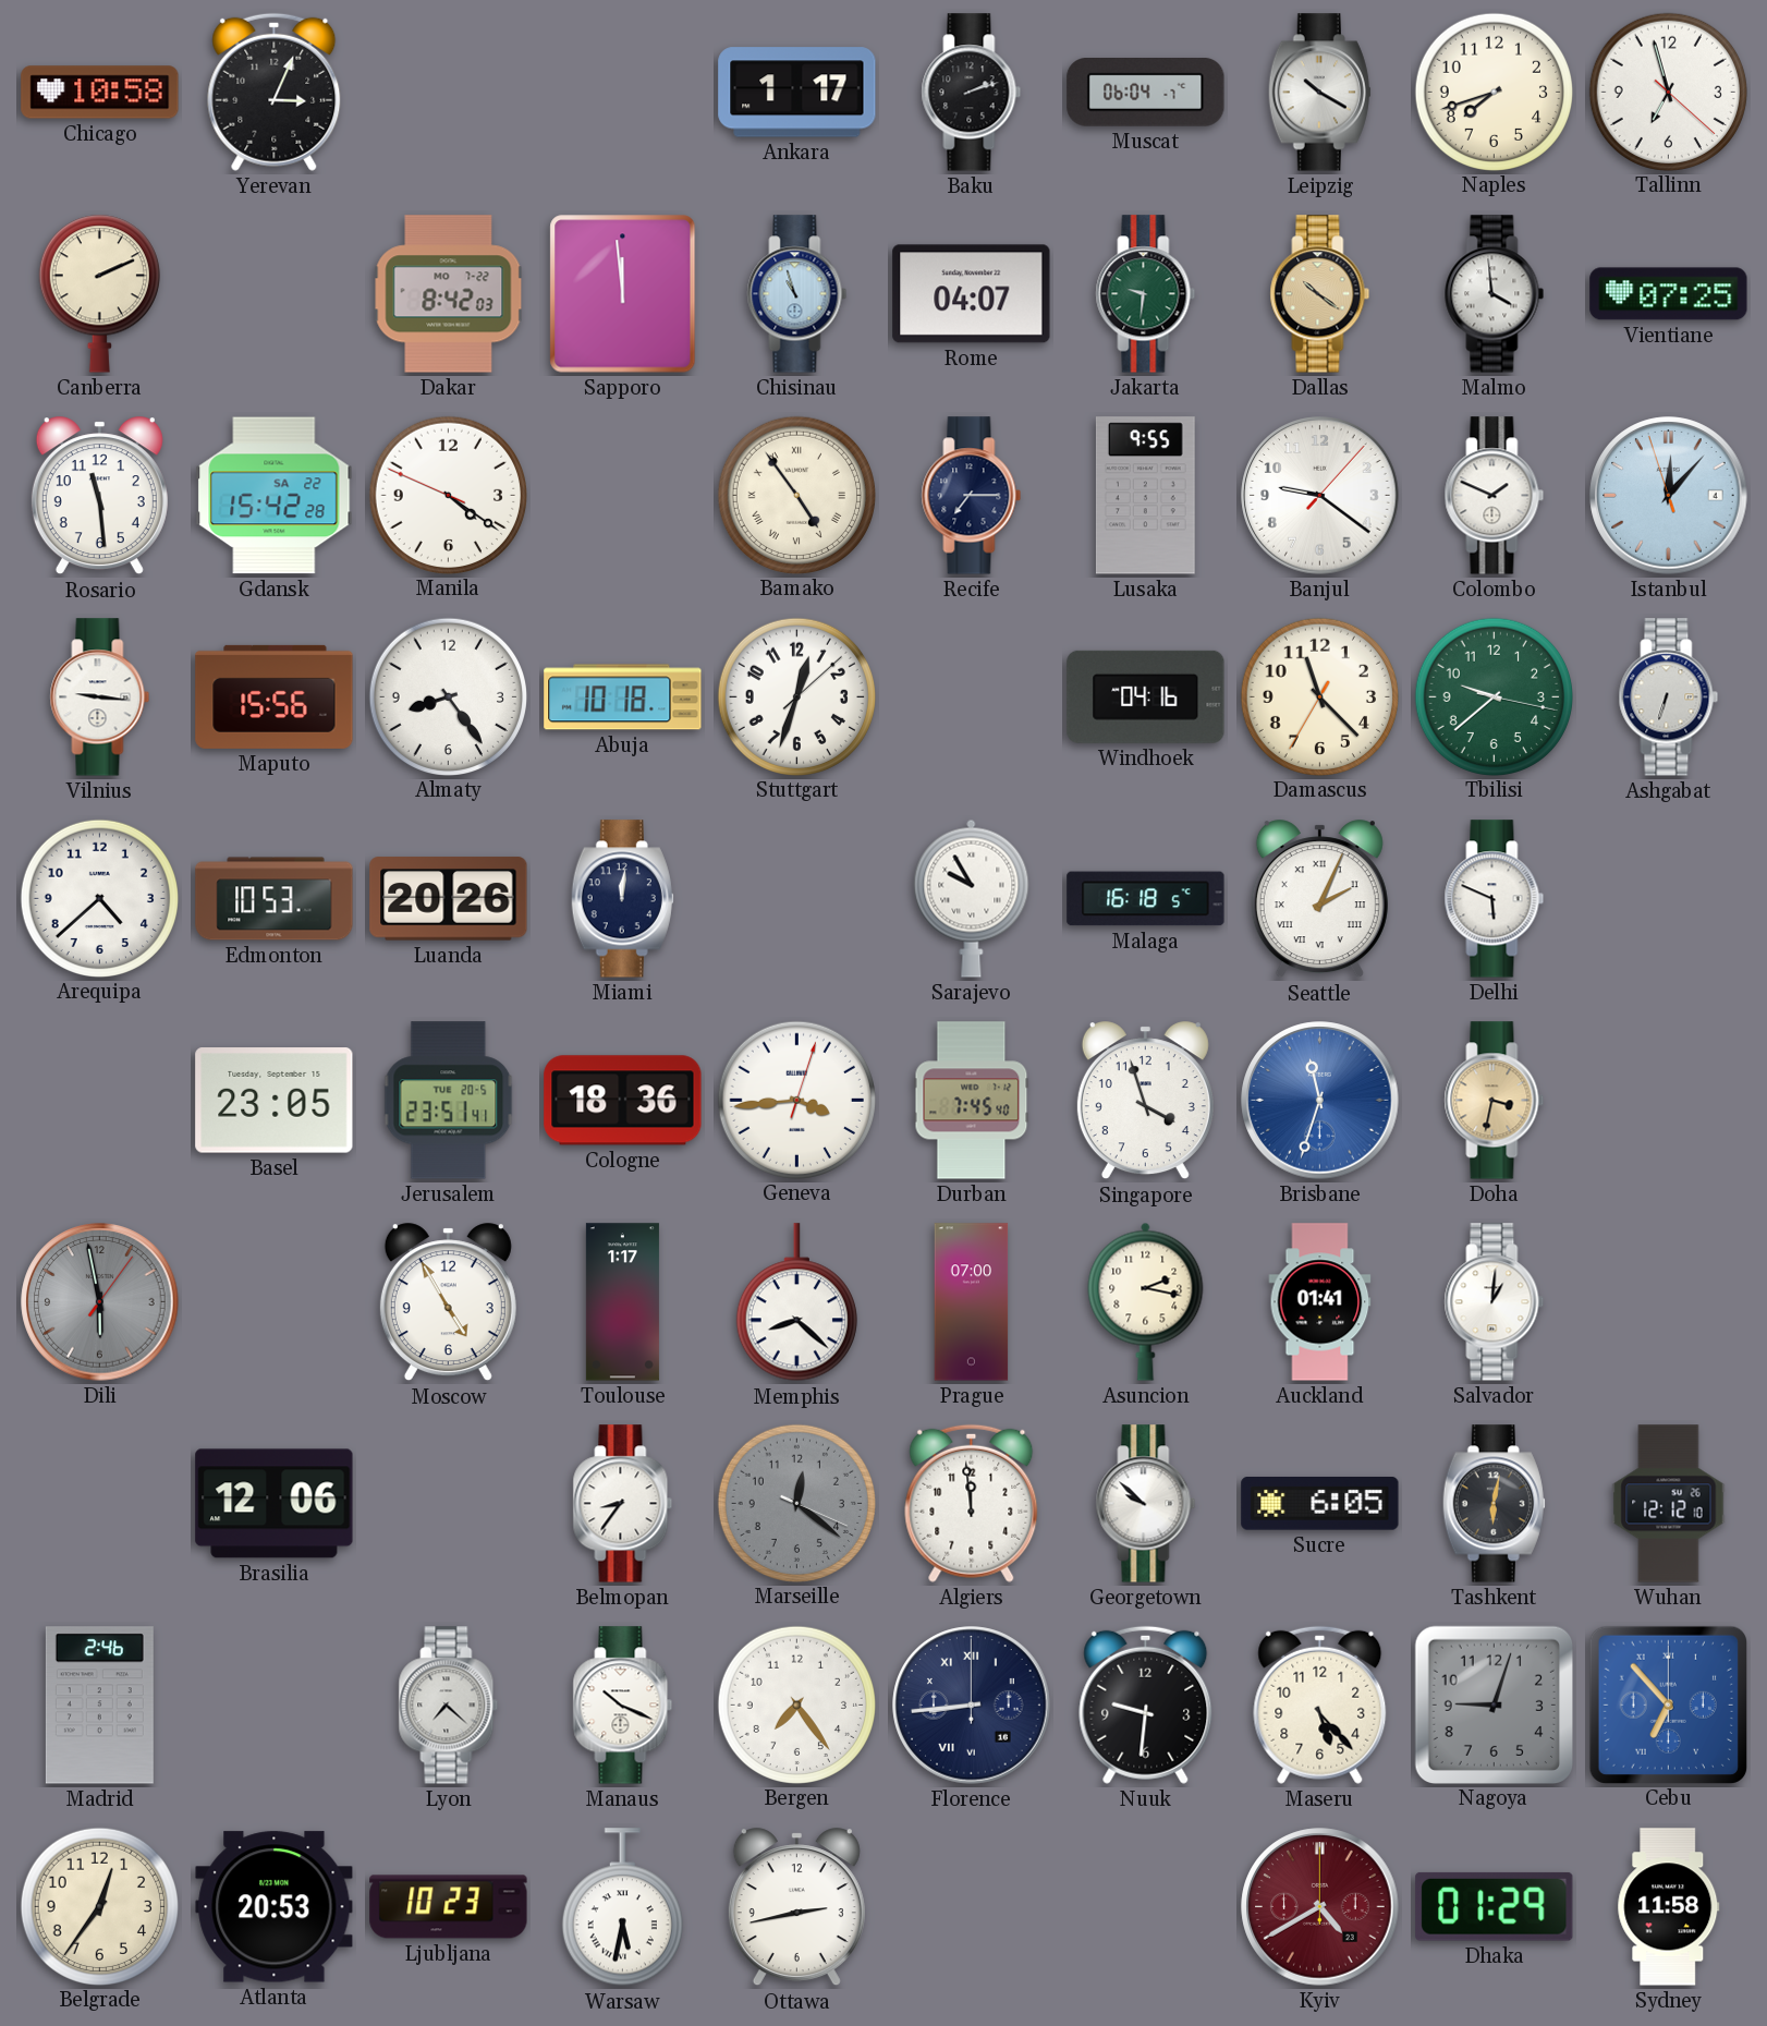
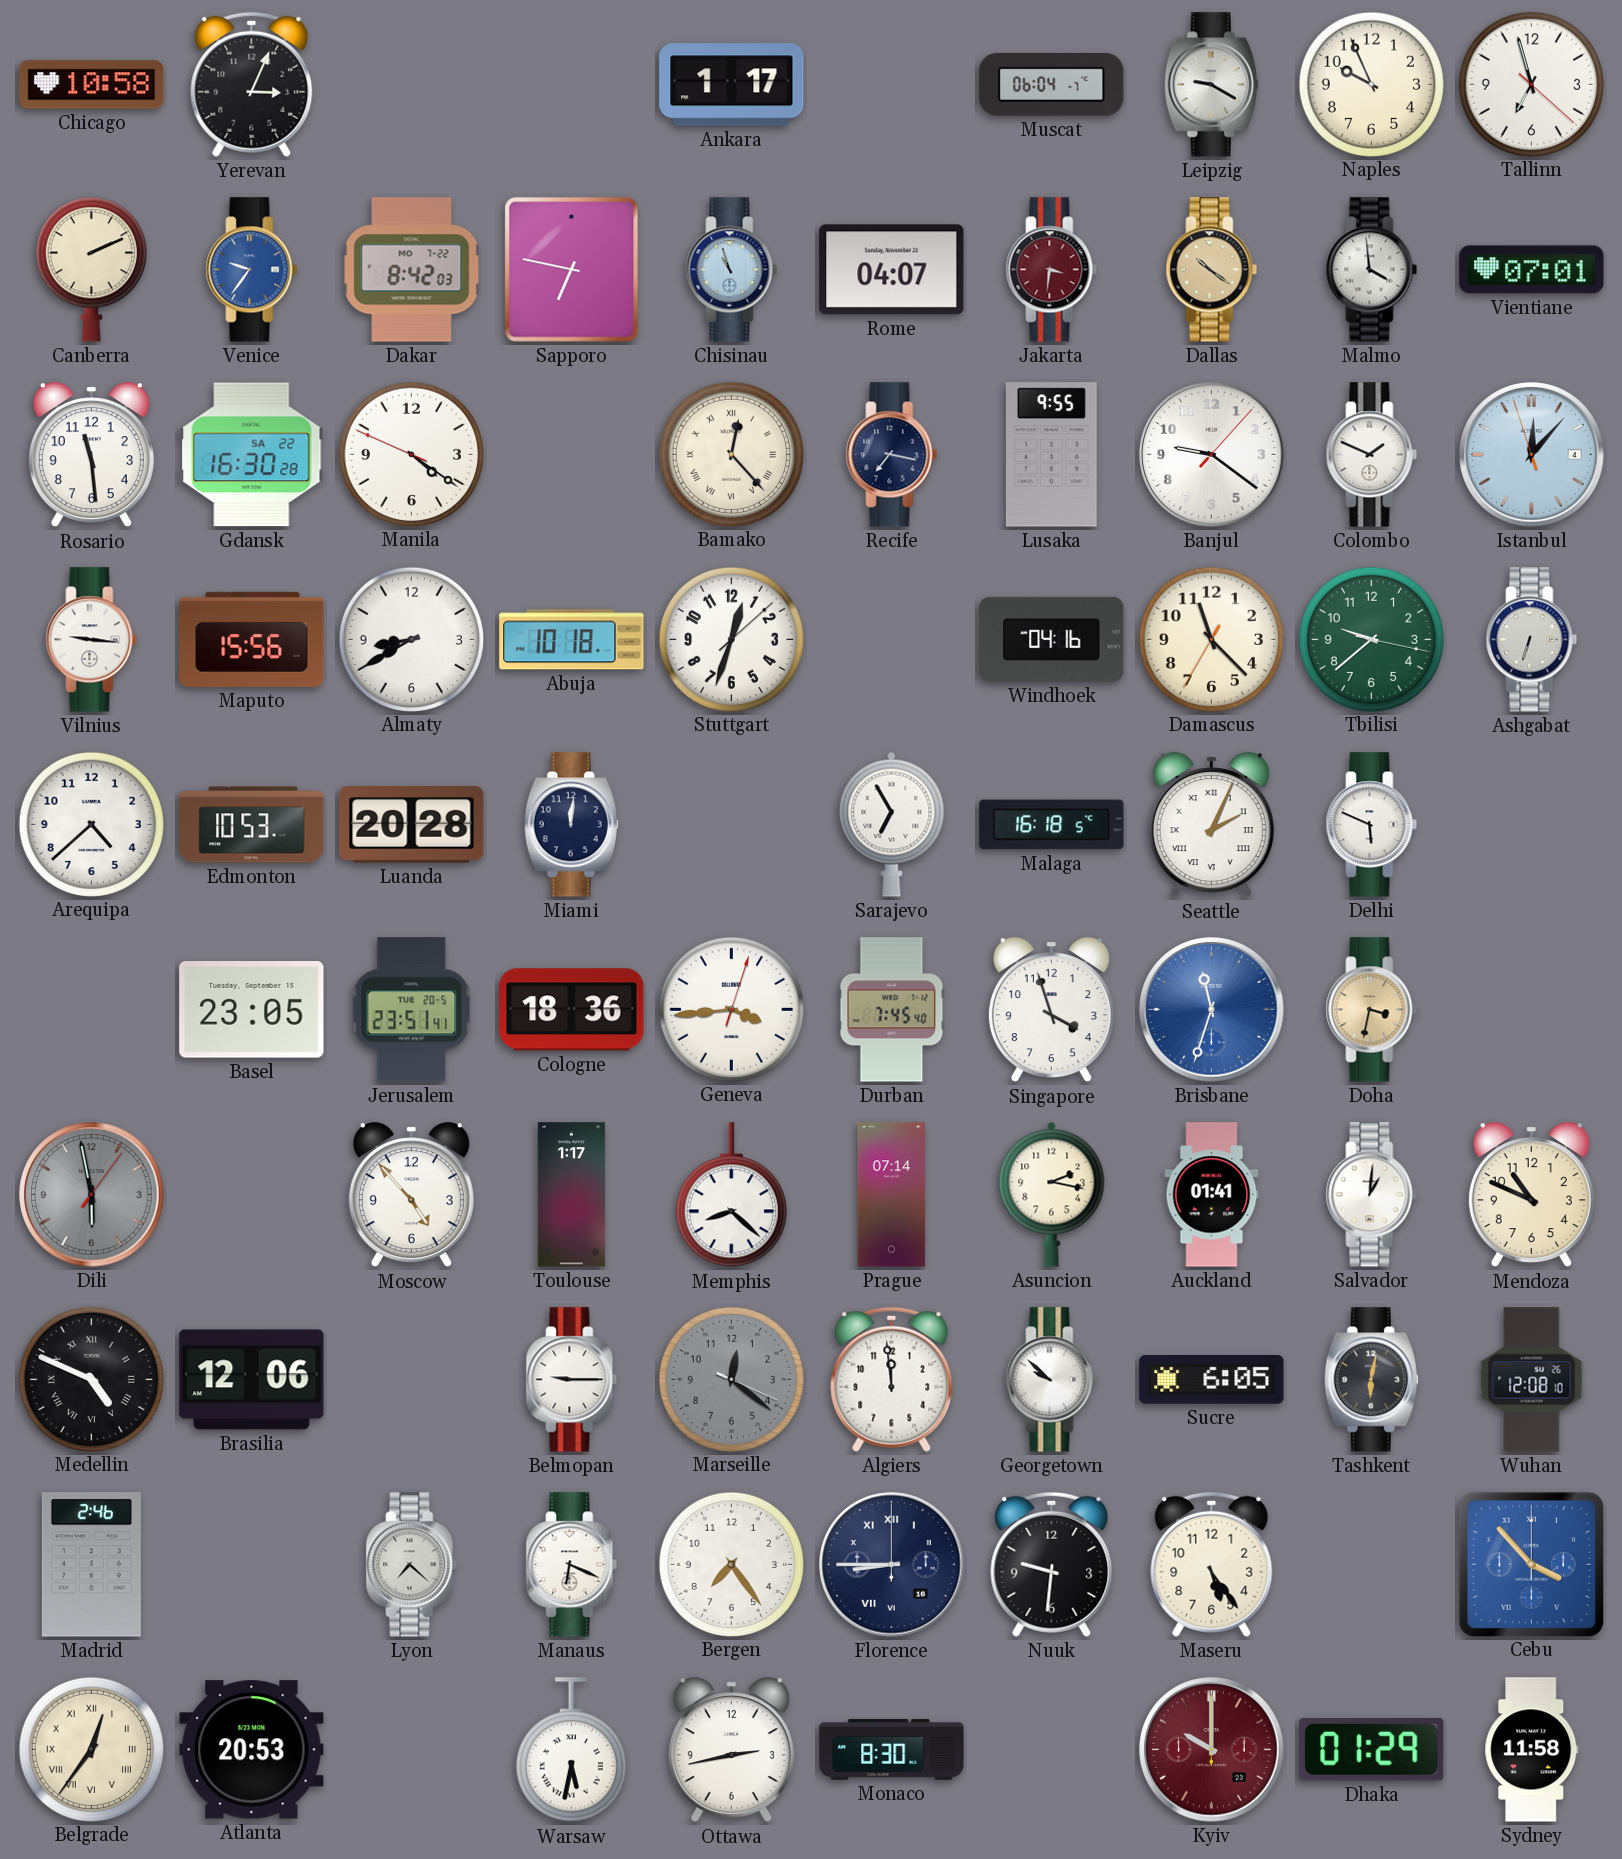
Baku: 2:12 -> none
Leipzig: 10:20 -> 9:20
Naples: 7:42 -> 9:56
Venice: none -> 9:36
Sapporo: 11:59 -> 6:47
Jakarta: 9:31 -> 3:31
Jakarta dial: green -> burgundy
Vientiane: 07:25 -> 07:01
Gdansk: 15:42 -> 16:30
Bamako: 4:54 -> 12:23
Recife: 7:15 -> 7:17
Almaty: 8:24 -> 8:40
Luanda: 20:26 -> 20:28
Sarajevo: 9:55 -> 6:55
Moscow: 4:55 -> 4:53
Prague: 07:00 -> 07:14
Mendoza: none -> 10:49
Medellin: none -> 4:49
Belmopan: 8:36 -> 9:15
Wuhan: 12:12 -> 12:08
Manaus: 10:19 -> 6:19
Florence: 8:44 -> 8:45
Maseru: 5:23 -> 5:24
Nagoya: 9:03 -> none
Cebu: 6:53 -> 3:53
Belgrade numerals: Arabic -> Roman
Ljubljana: 10:23 -> none
Monaco: none -> 8:30
Kyiv: 4:40 -> 10:00
